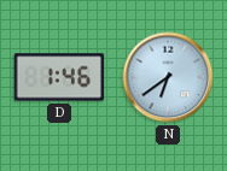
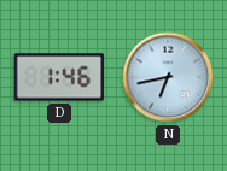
N: 6:39 -> 6:43
